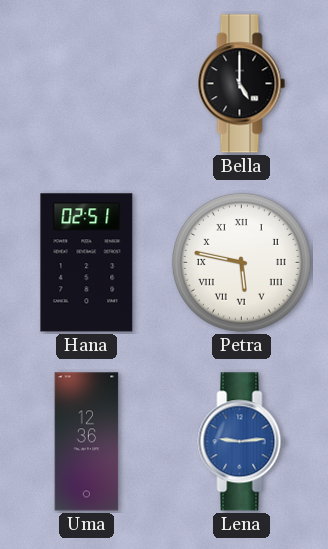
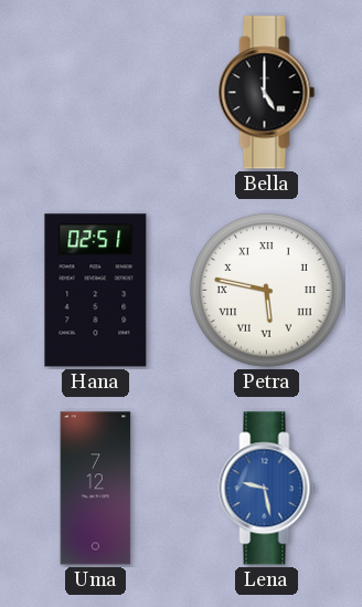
Uma: 12:36 -> 7:12
Lena: 9:14 -> 9:28
